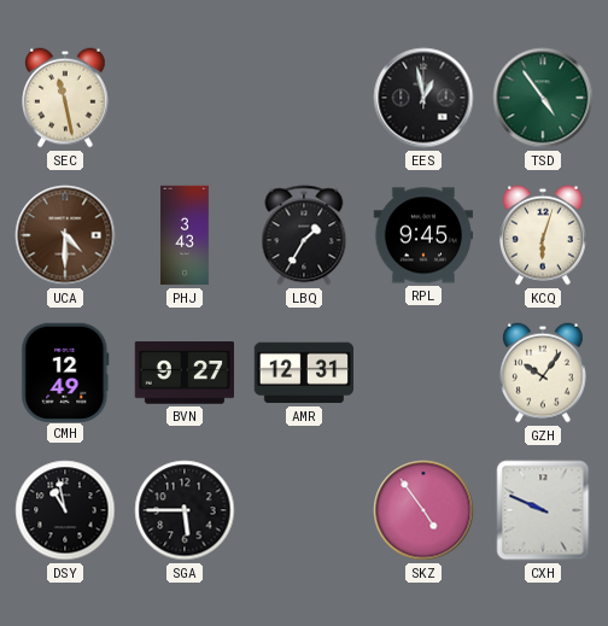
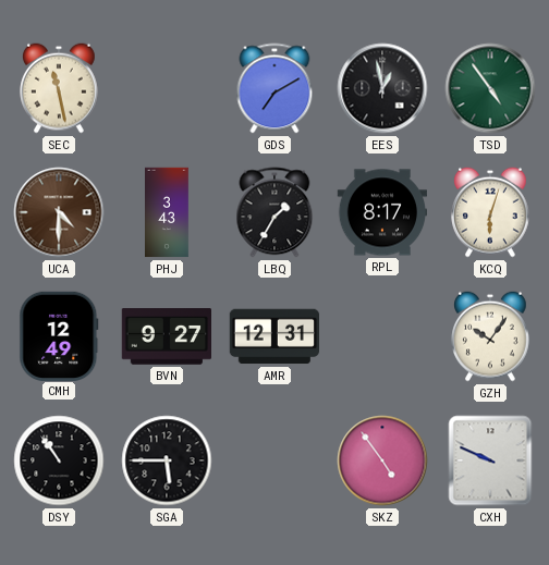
GDS: none -> 7:10
RPL: 9:45 -> 8:17
DSY: 10:58 -> 10:54
